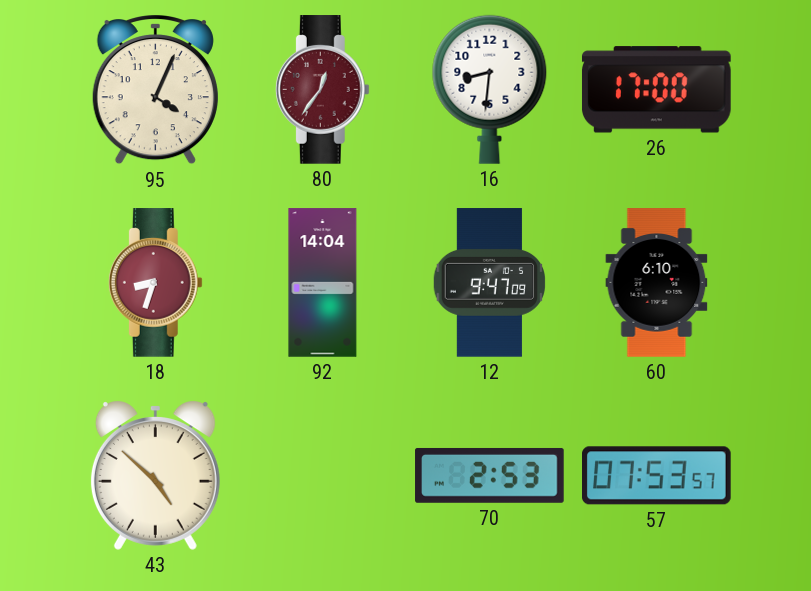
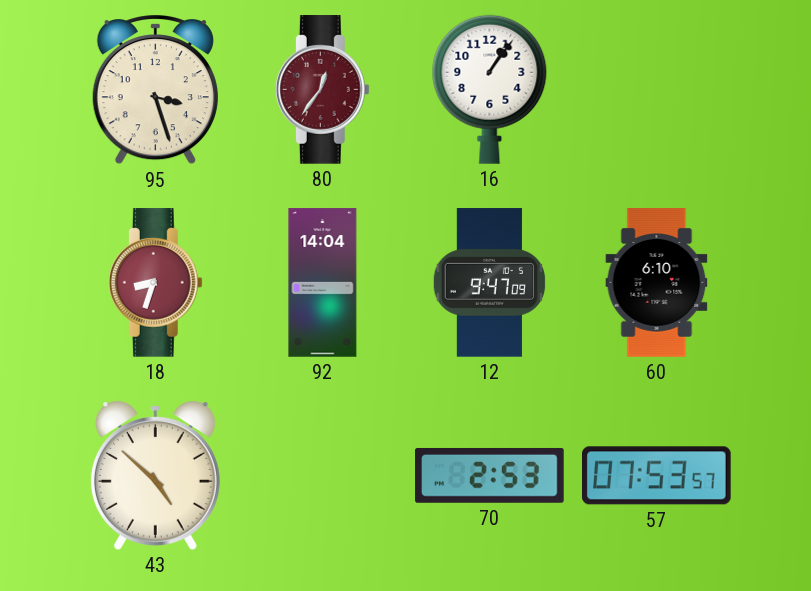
95: 4:04 -> 3:27
16: 8:31 -> 1:06
26: 17:00 -> none
